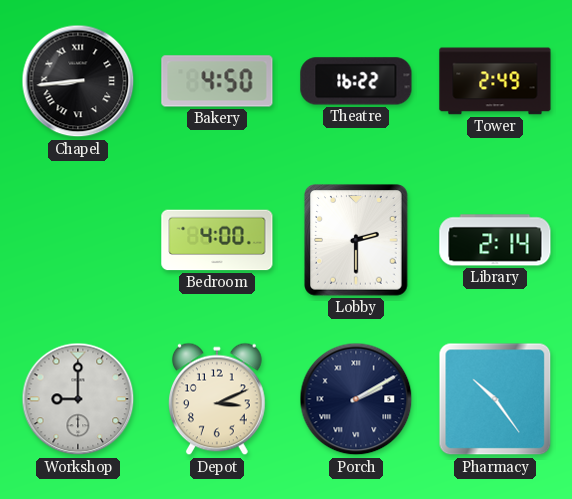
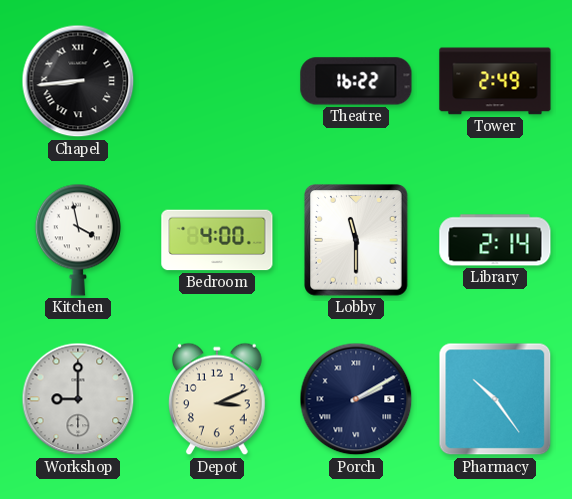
Bakery: 4:50 -> none
Kitchen: none -> 3:58
Lobby: 2:30 -> 11:30
